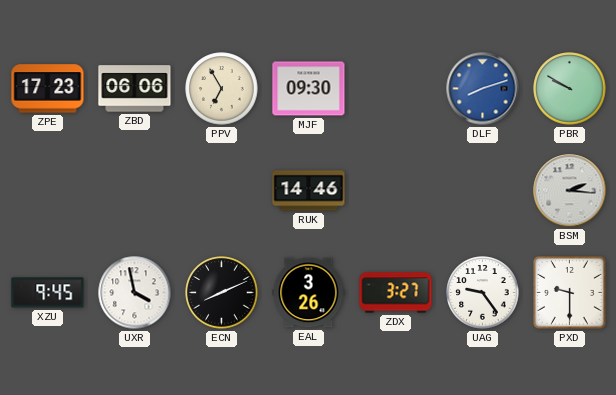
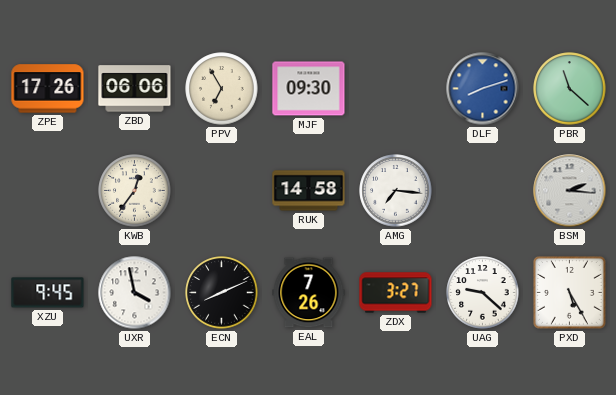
ZPE: 17:23 -> 17:26
PBR: 9:50 -> 11:22
KWB: none -> 12:36
RUK: 14:46 -> 14:58
AMG: none -> 7:16
EAL: 3:26 -> 7:26
UAG: 9:24 -> 9:22
PXD: 9:30 -> 5:25
